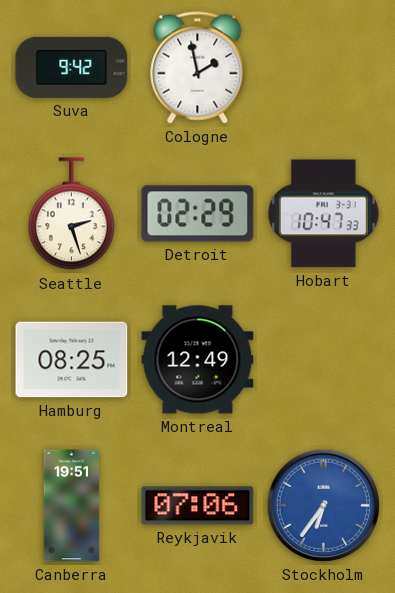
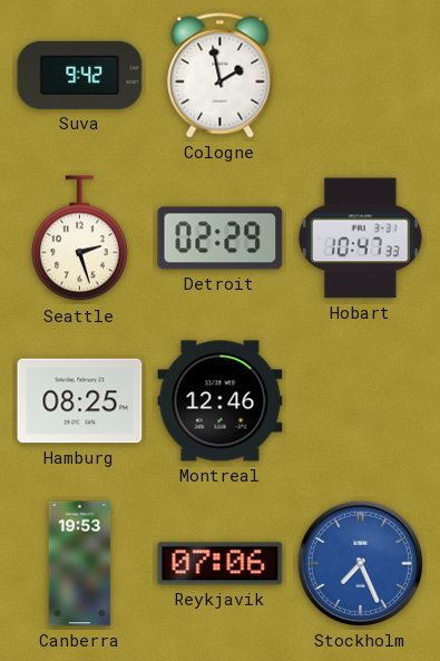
Montreal: 12:49 -> 12:46
Canberra: 19:51 -> 19:53
Stockholm: 6:36 -> 7:26
